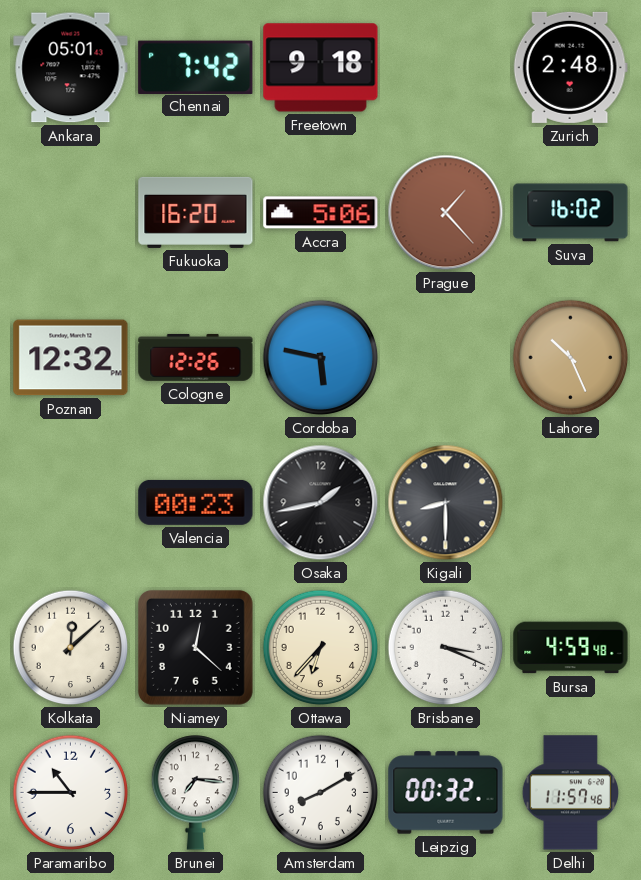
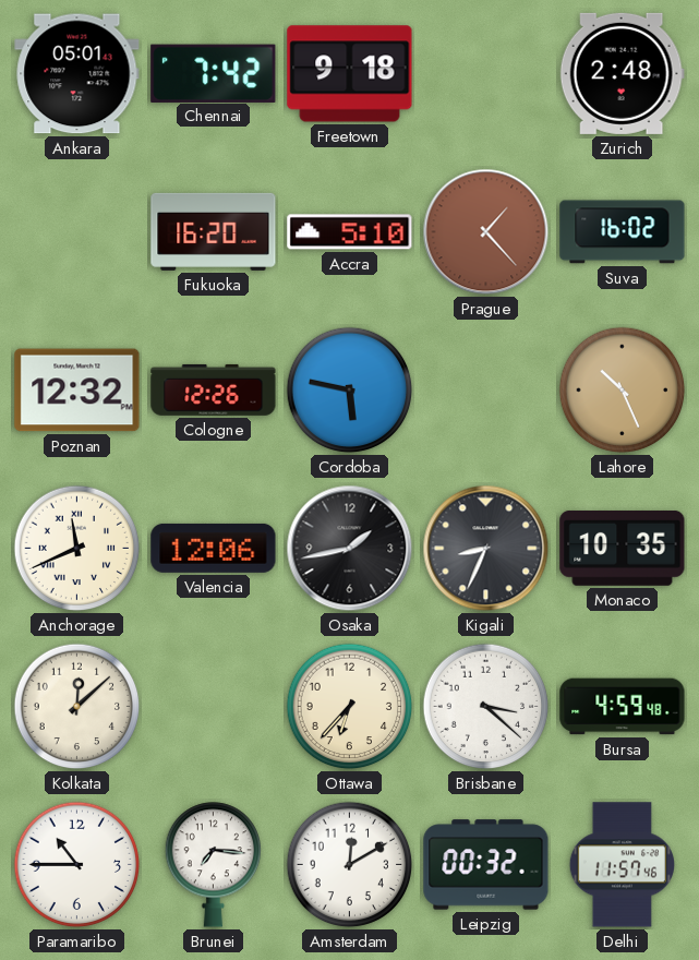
Accra: 5:06 -> 5:10
Anchorage: none -> 11:41
Valencia: 00:23 -> 12:06
Kigali: 8:30 -> 8:34
Monaco: none -> 10:35
Niamey: 12:22 -> none
Brisbane: 3:19 -> 3:22
Amsterdam: 8:10 -> 12:10
